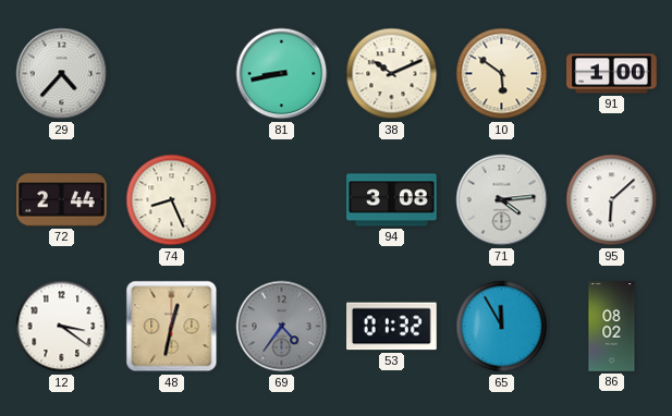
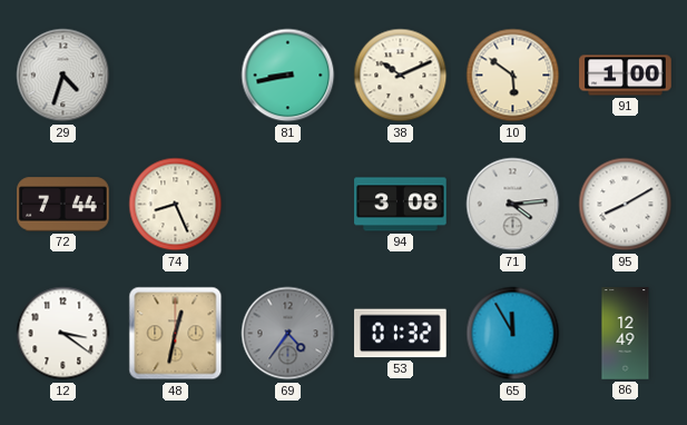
29: 4:37 -> 4:33
72: 2:44 -> 7:44
95: 6:08 -> 8:10
86: 08:02 -> 12:49
